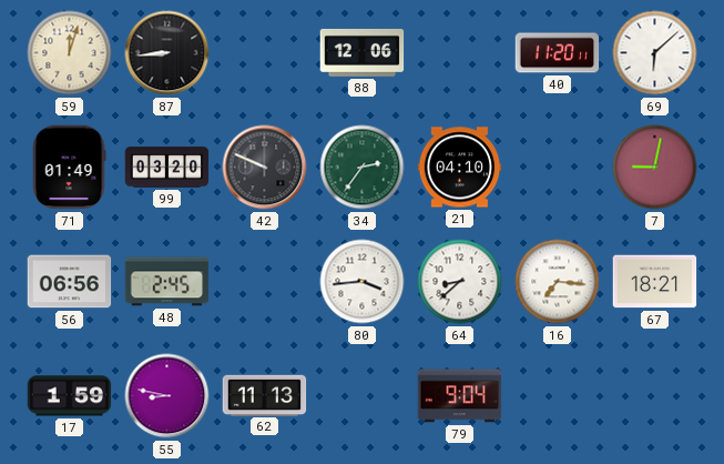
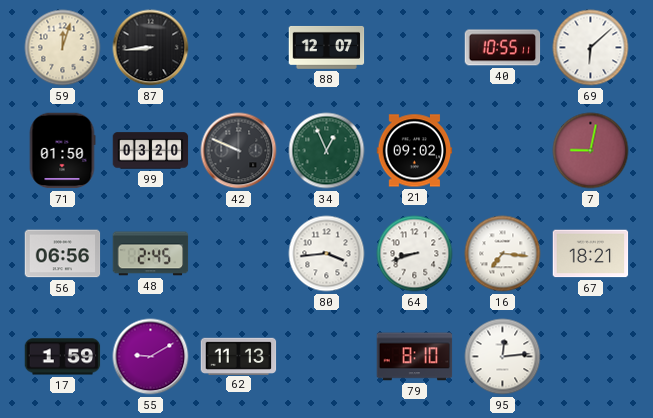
88: 12:06 -> 12:07
40: 11:20 -> 10:55
71: 01:49 -> 01:50
34: 2:36 -> 12:56
21: 04:10 -> 09:02
64: 8:38 -> 8:42
55: 8:47 -> 9:10
79: 9:04 -> 8:10
95: none -> 12:14
